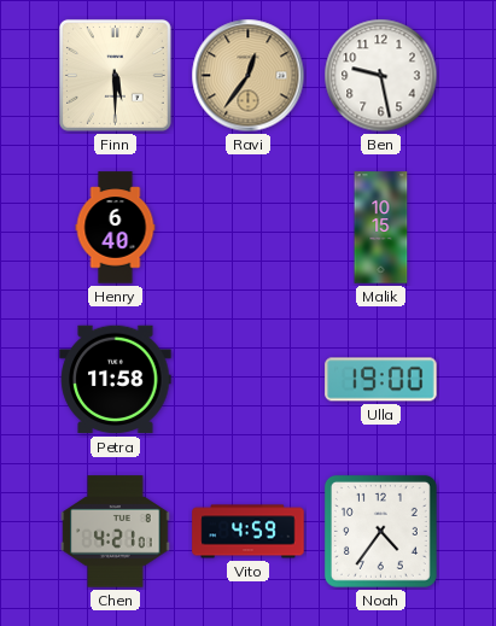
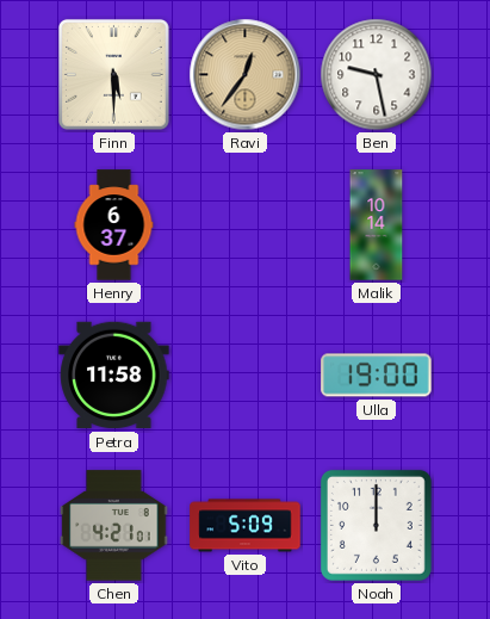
Henry: 6:40 -> 6:37
Malik: 10:15 -> 10:14
Vito: 4:59 -> 5:09
Noah: 4:36 -> 12:00
